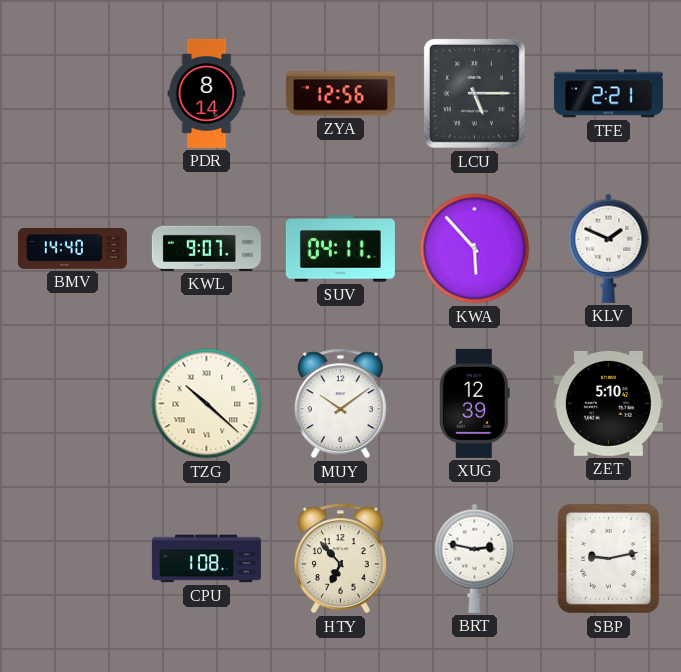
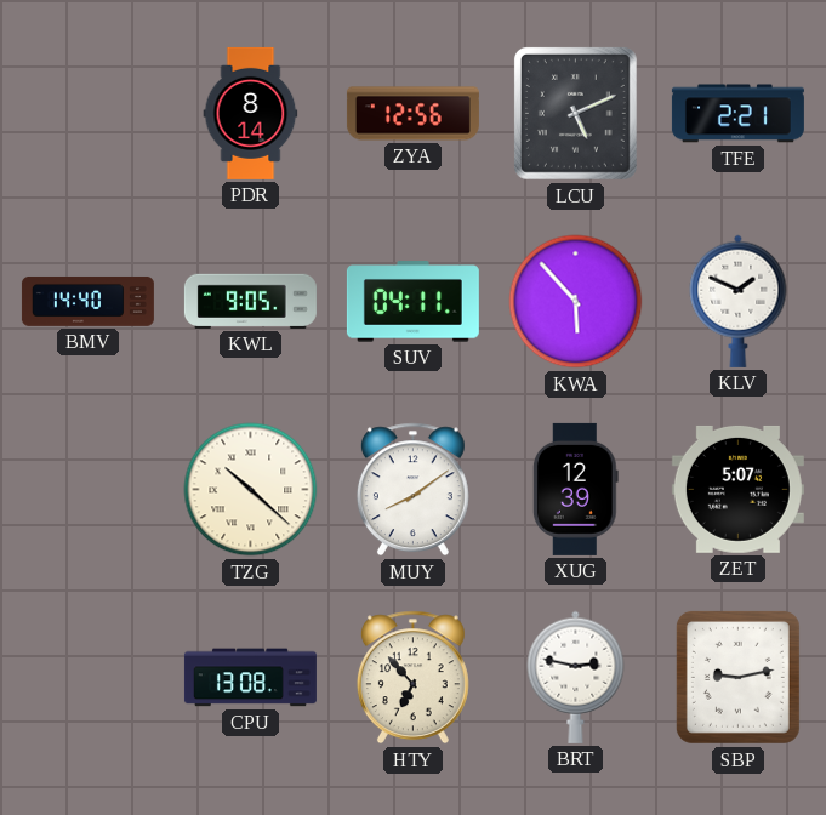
LCU: 5:15 -> 5:11
KWL: 9:07 -> 9:05
MUY: 10:09 -> 8:09
ZET: 5:10 -> 5:07
CPU: 1:08 -> 13:08
